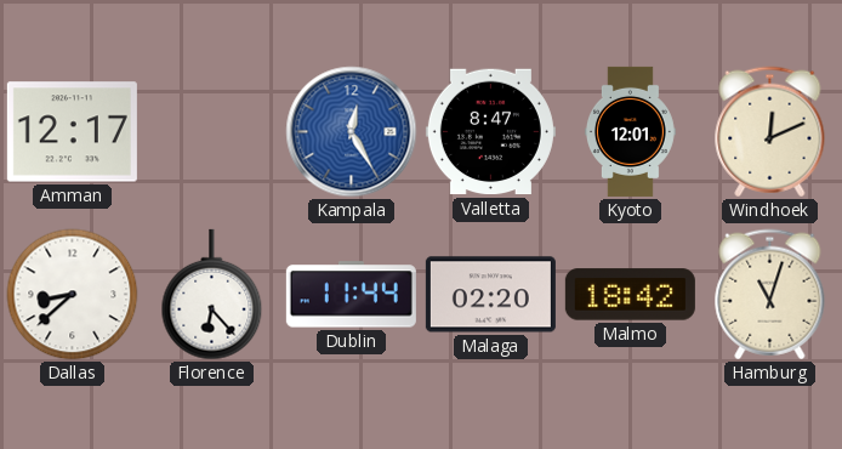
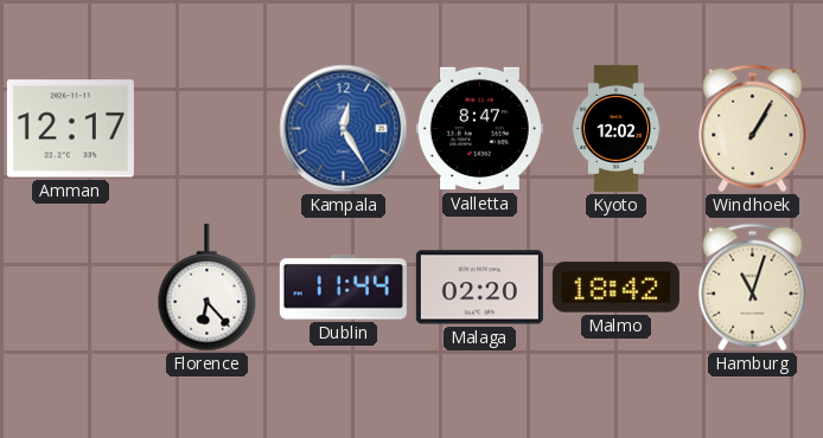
Kyoto: 12:01 -> 12:02
Windhoek: 12:11 -> 1:05
Dallas: 8:38 -> none
